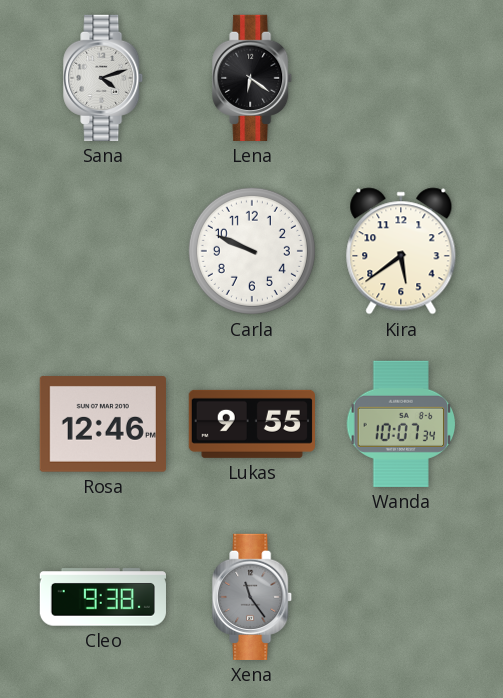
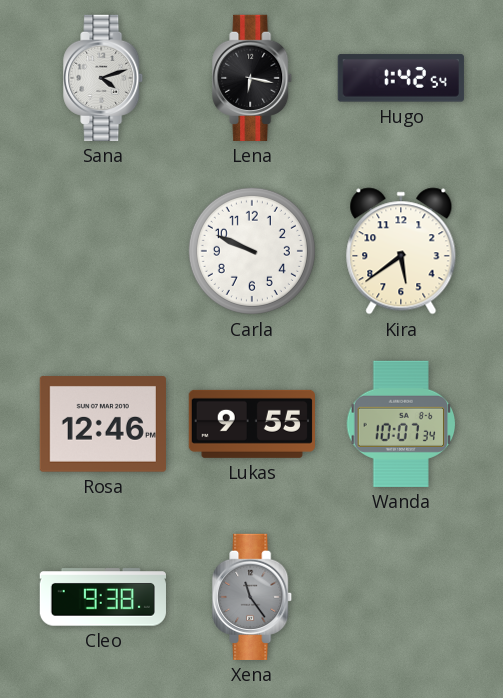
Lena: 6:21 -> 6:17
Hugo: none -> 1:42
